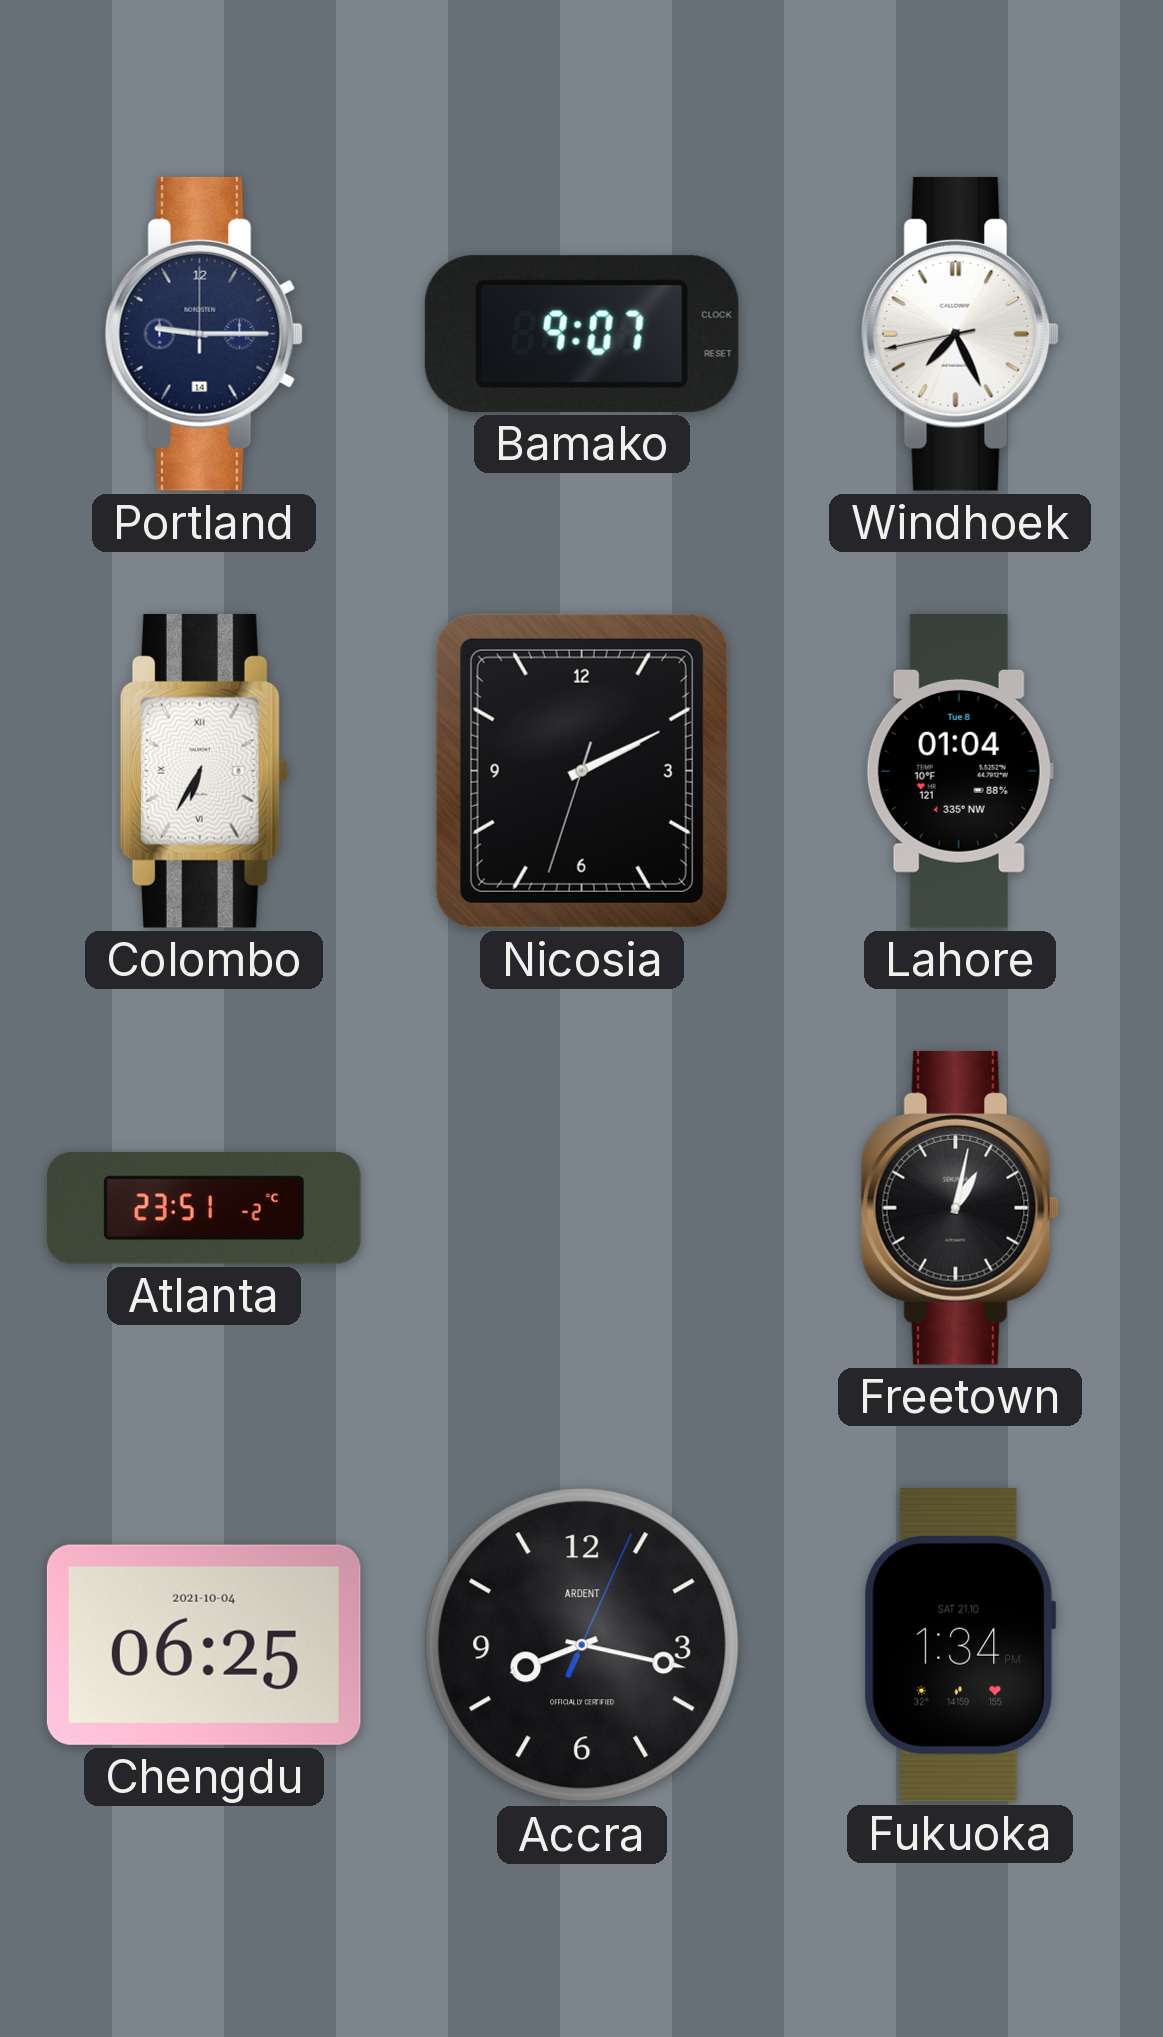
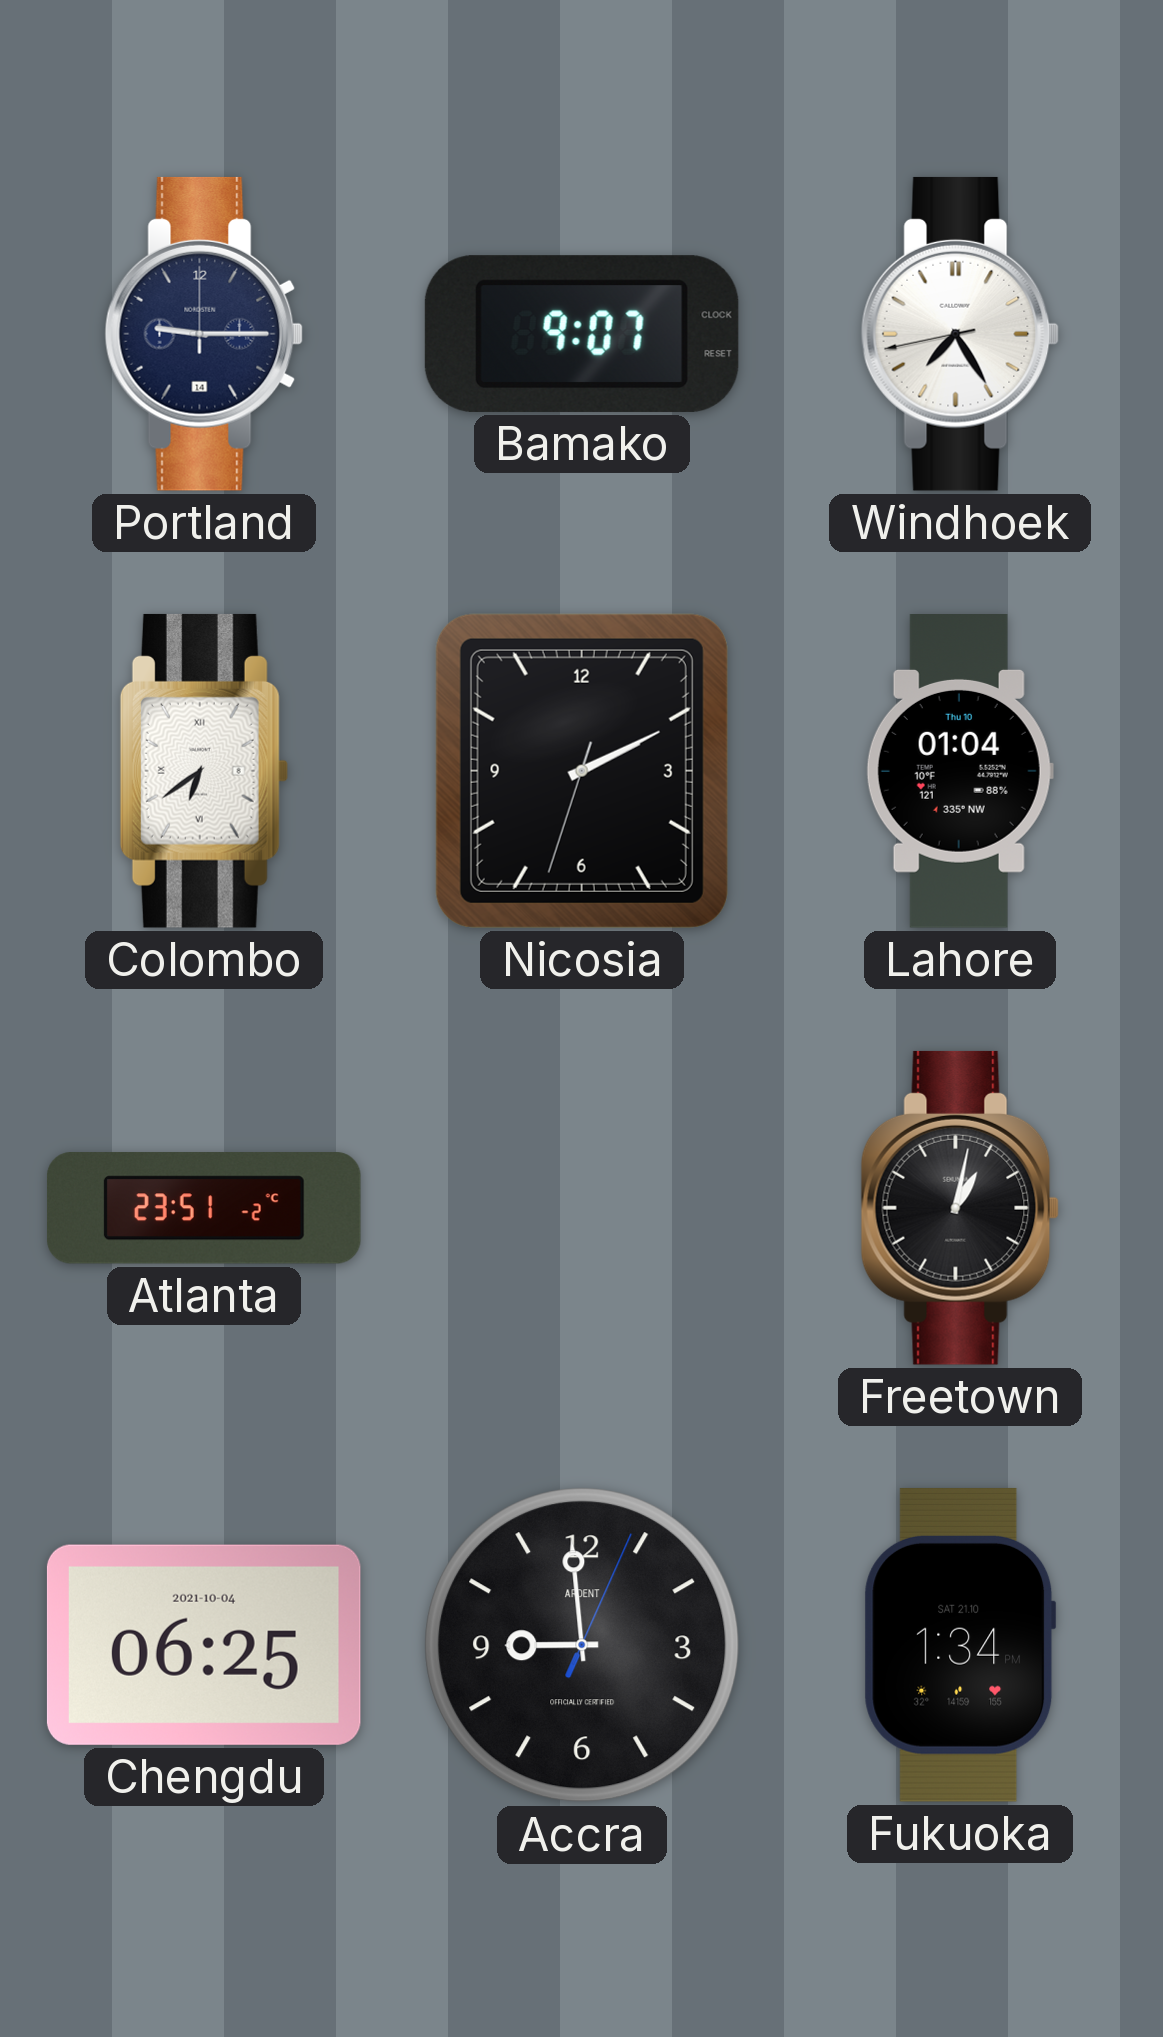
Windhoek: 7:25 -> 7:24
Colombo: 6:35 -> 6:39
Lahore date: Tue 8 -> Thu 10
Accra: 8:17 -> 8:59
